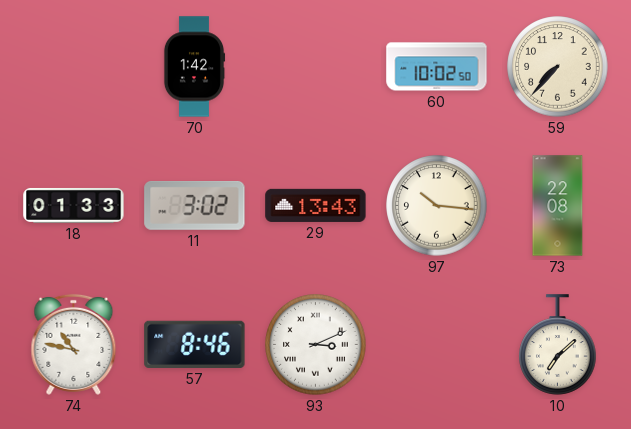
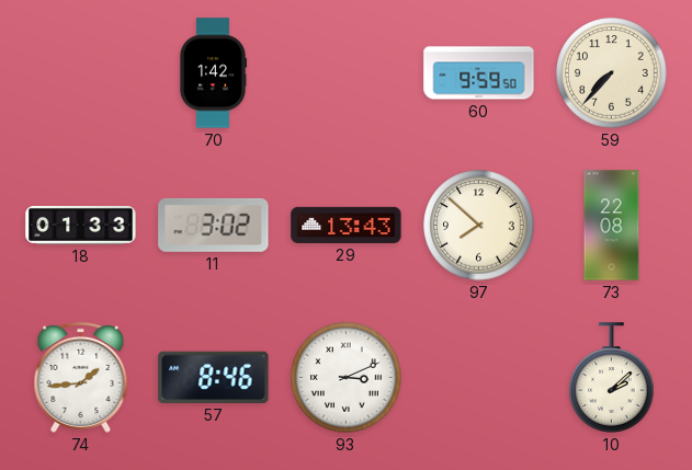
60: 10:02 -> 9:59
97: 10:16 -> 7:52
74: 10:47 -> 1:44
10: 7:08 -> 2:08
